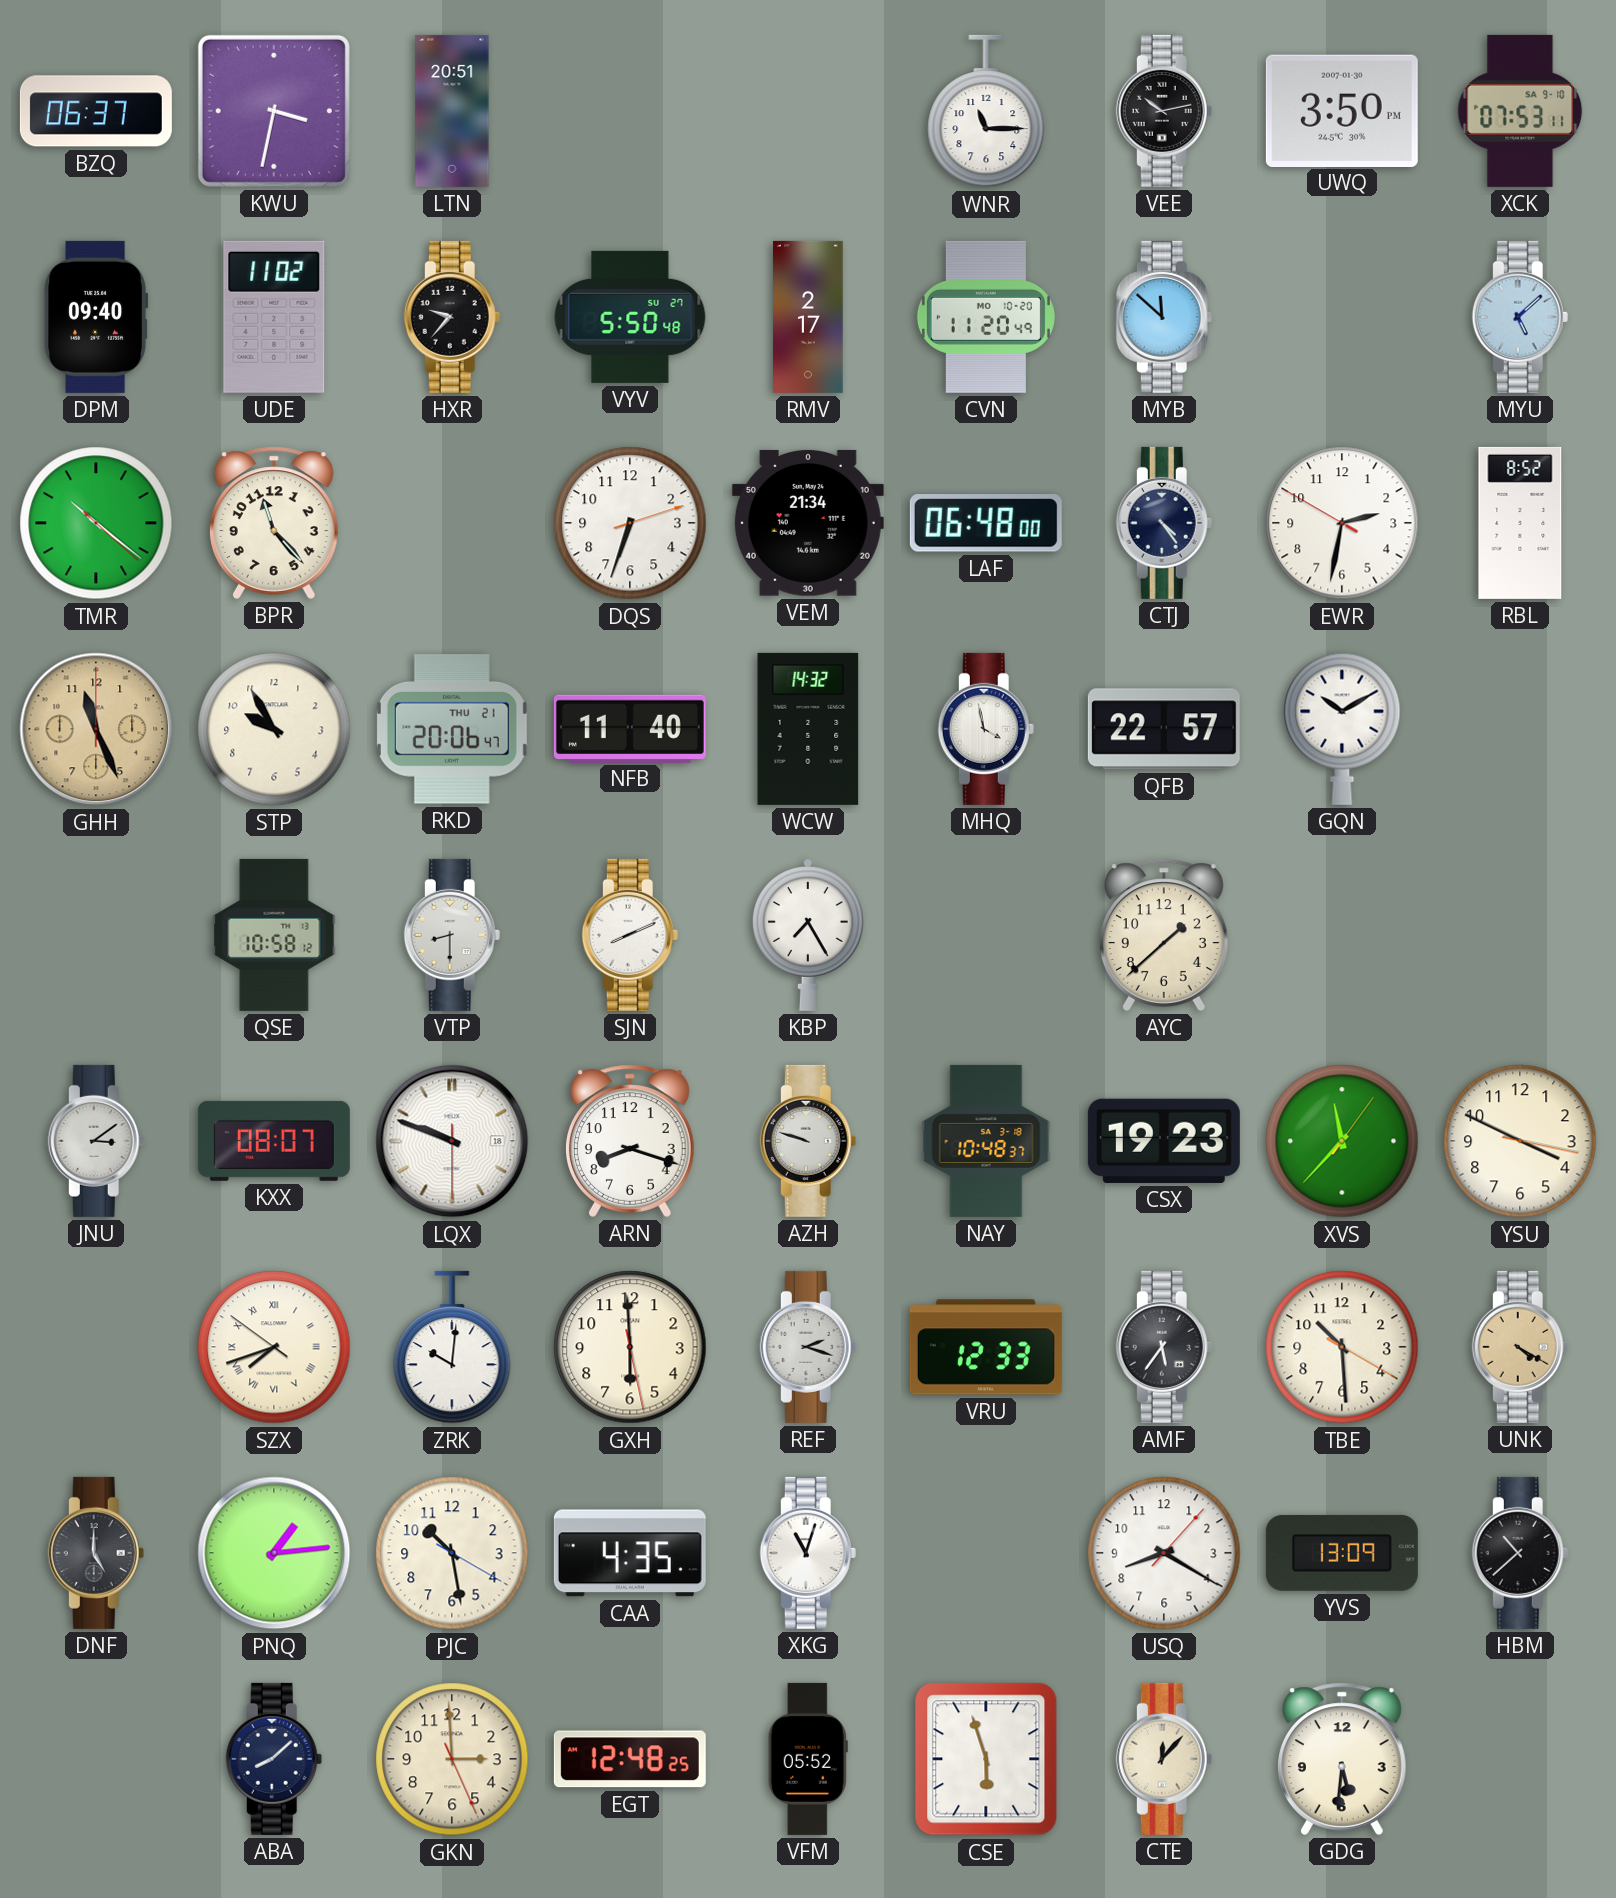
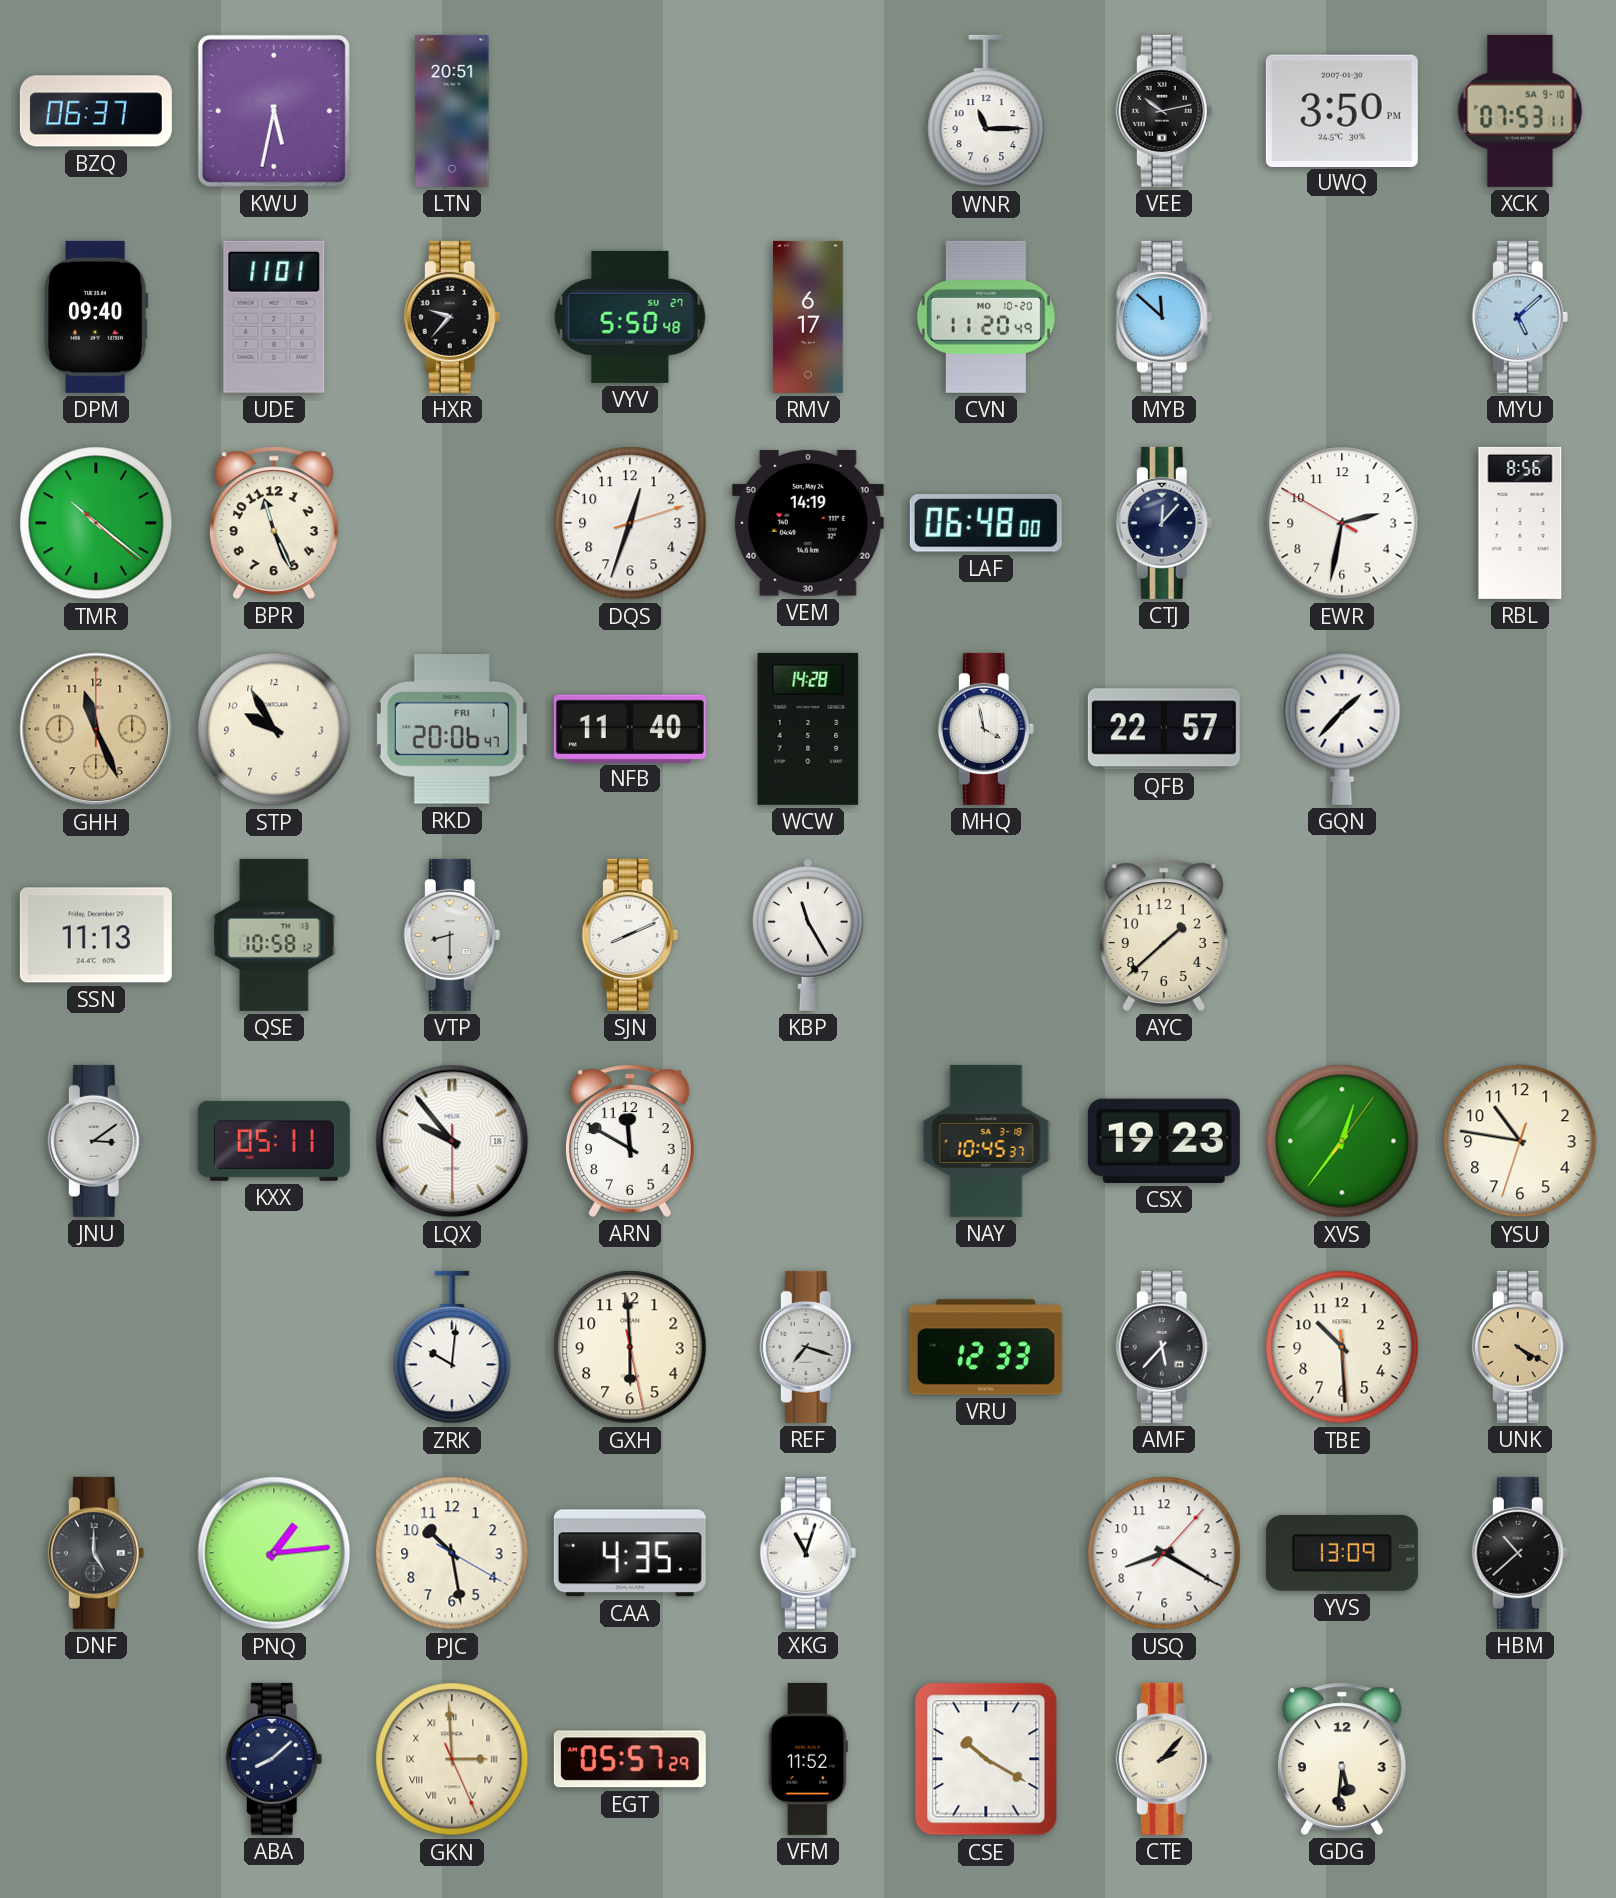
KWU: 3:32 -> 5:32
UDE: 11:02 -> 11:01
RMV: 2:17 -> 6:17
BPR: 11:23 -> 11:26
DQS: 6:33 -> 12:33
VEM: 21:34 -> 14:19
CTJ: 4:24 -> 12:07
RBL: 8:52 -> 8:56
RKD date: THU 21 -> FRI 1
WCW: 14:32 -> 14:28
GQN: 10:10 -> 1:37
SSN: none -> 11:13
KBP: 7:25 -> 11:25
KXX: 08:07 -> 05:11
LQX: 9:48 -> 9:53
ARN: 8:18 -> 11:50
AZH: 9:48 -> none
NAY: 10:48 -> 10:45
XVS: 11:37 -> 12:36
YSU: 3:49 -> 10:46
SZX: 7:41 -> none
REF: 2:18 -> 7:18
AMF: 5:36 -> 5:37
TBE: 10:29:20 -> 10:29:29
GKN numerals: Arabic -> Roman
EGT: 12:48 -> 05:57
VFM: 05:52 -> 11:52
CSE: 5:57 -> 10:20
CTE: 12:07 -> 2:07
